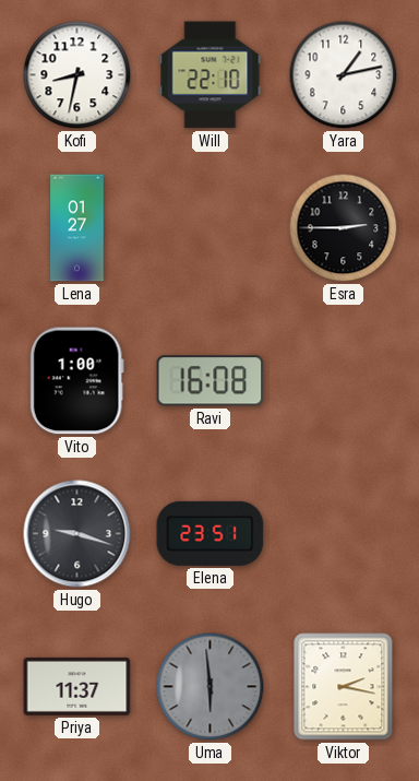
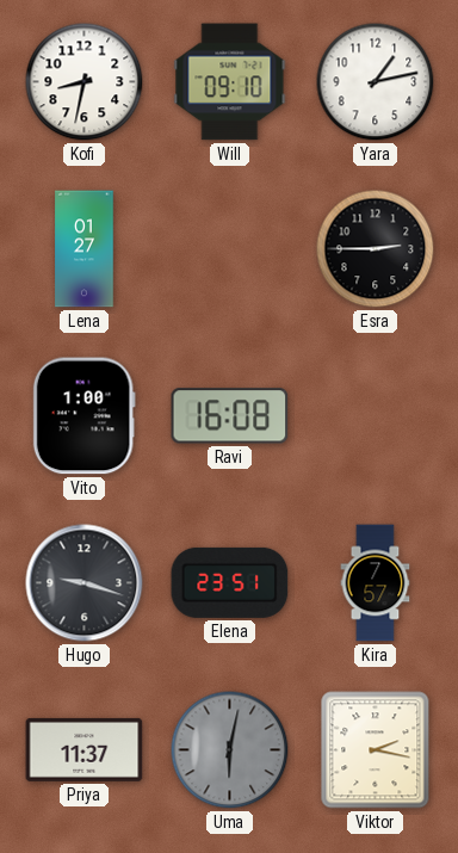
Will: 22:10 -> 09:10
Kira: none -> 7:57
Uma: 5:59 -> 6:02
